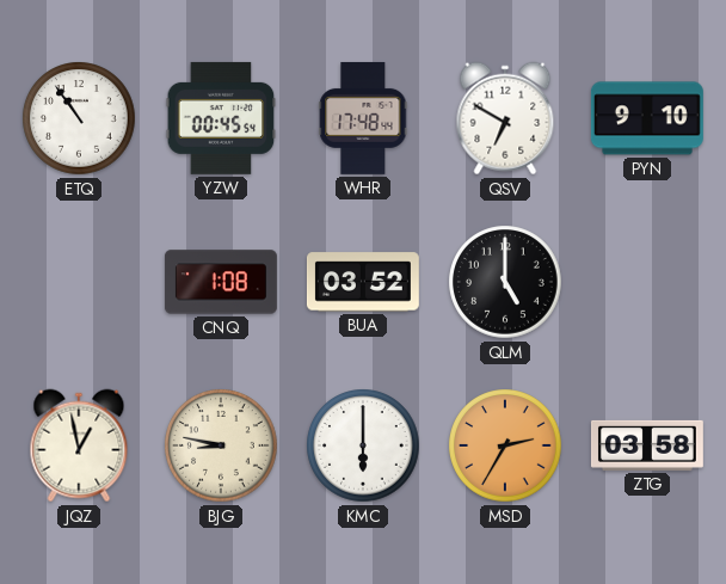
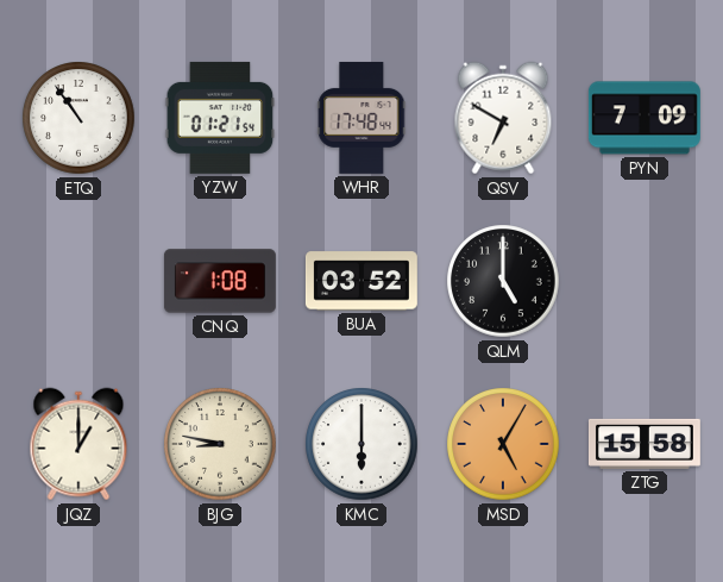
YZW: 00:45 -> 01:21
PYN: 9:10 -> 7:09
JQZ: 12:58 -> 1:00
MSD: 2:35 -> 5:05
ZTG: 03:58 -> 15:58
